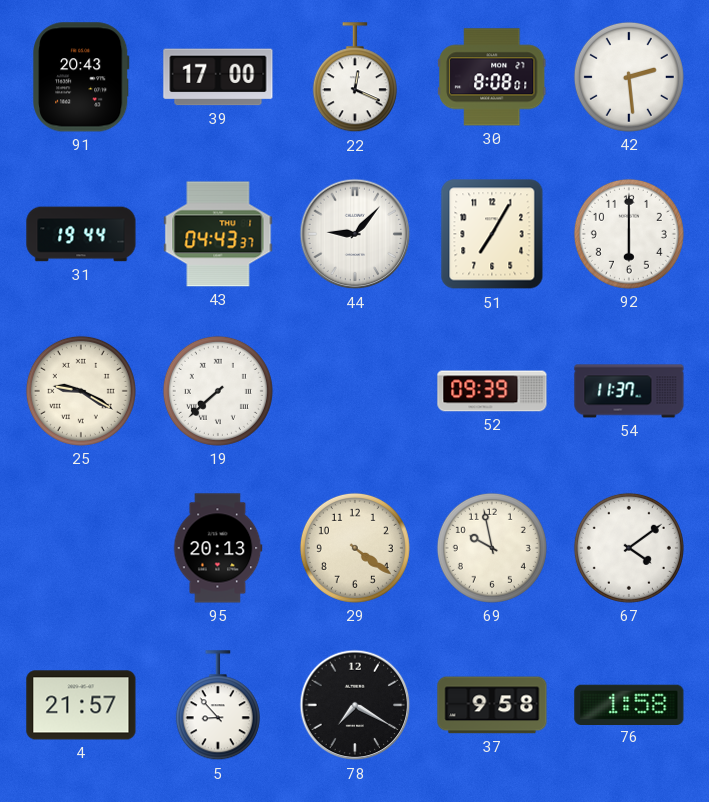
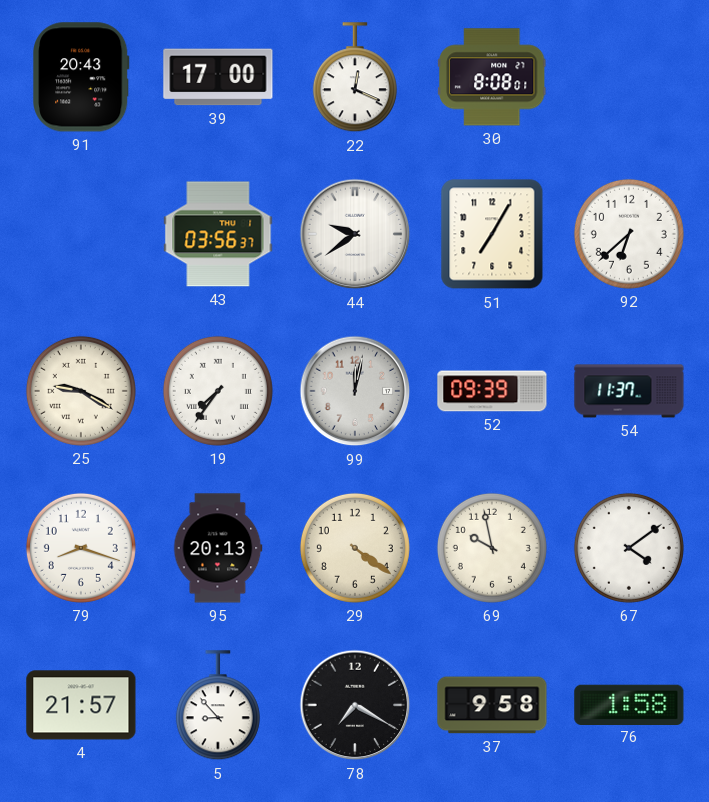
42: 2:29 -> none
31: 19:44 -> none
43: 04:43 -> 03:56
44: 9:07 -> 9:39
92: 6:00 -> 6:38
19: 7:38 -> 7:36
99: none -> 12:02
79: none -> 8:18
